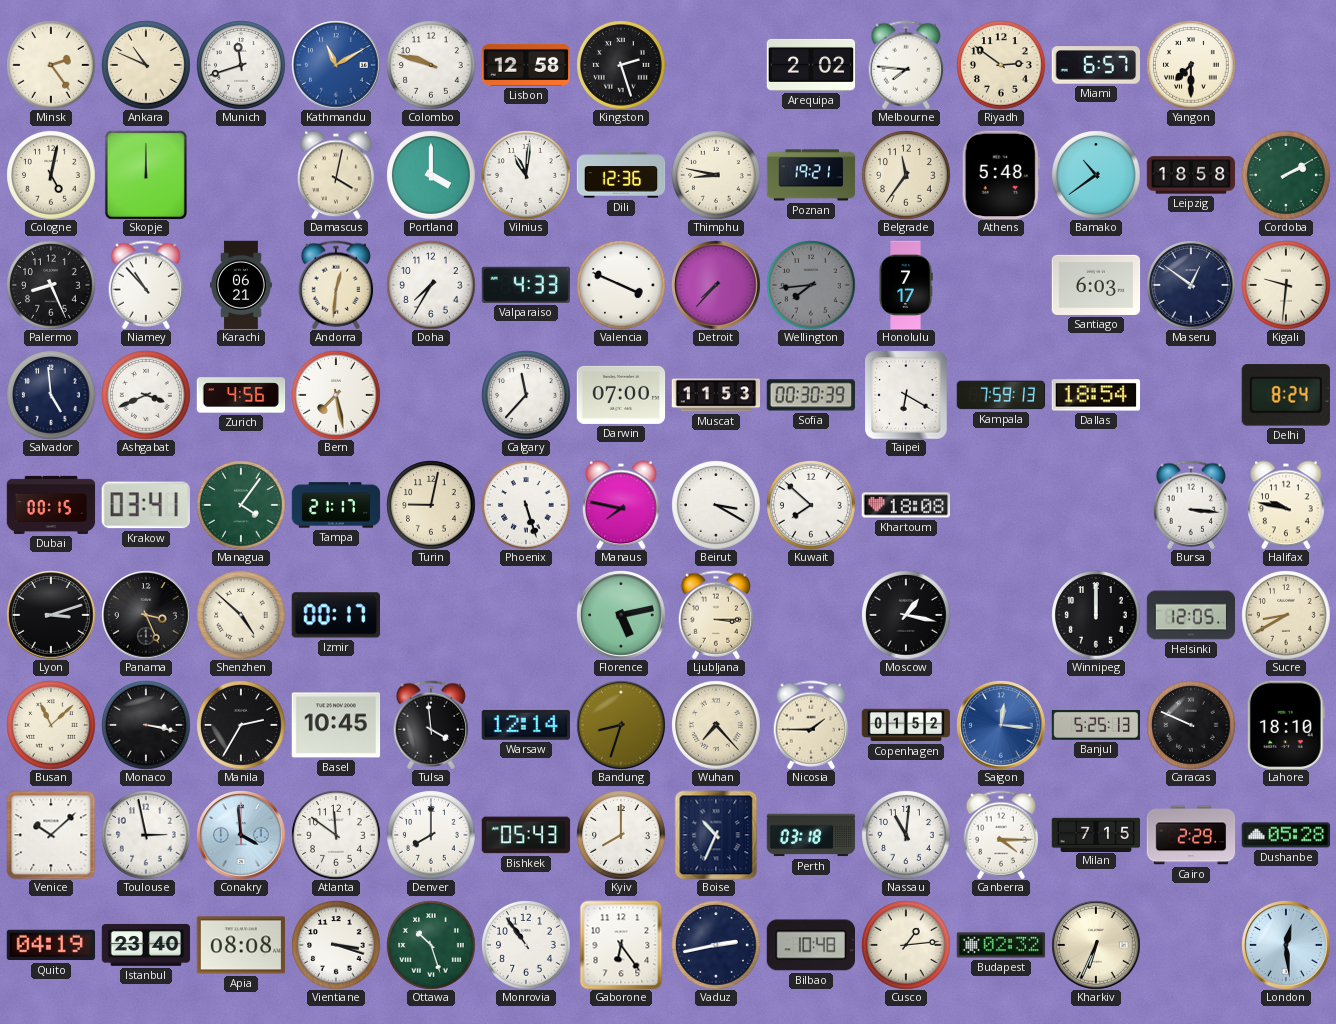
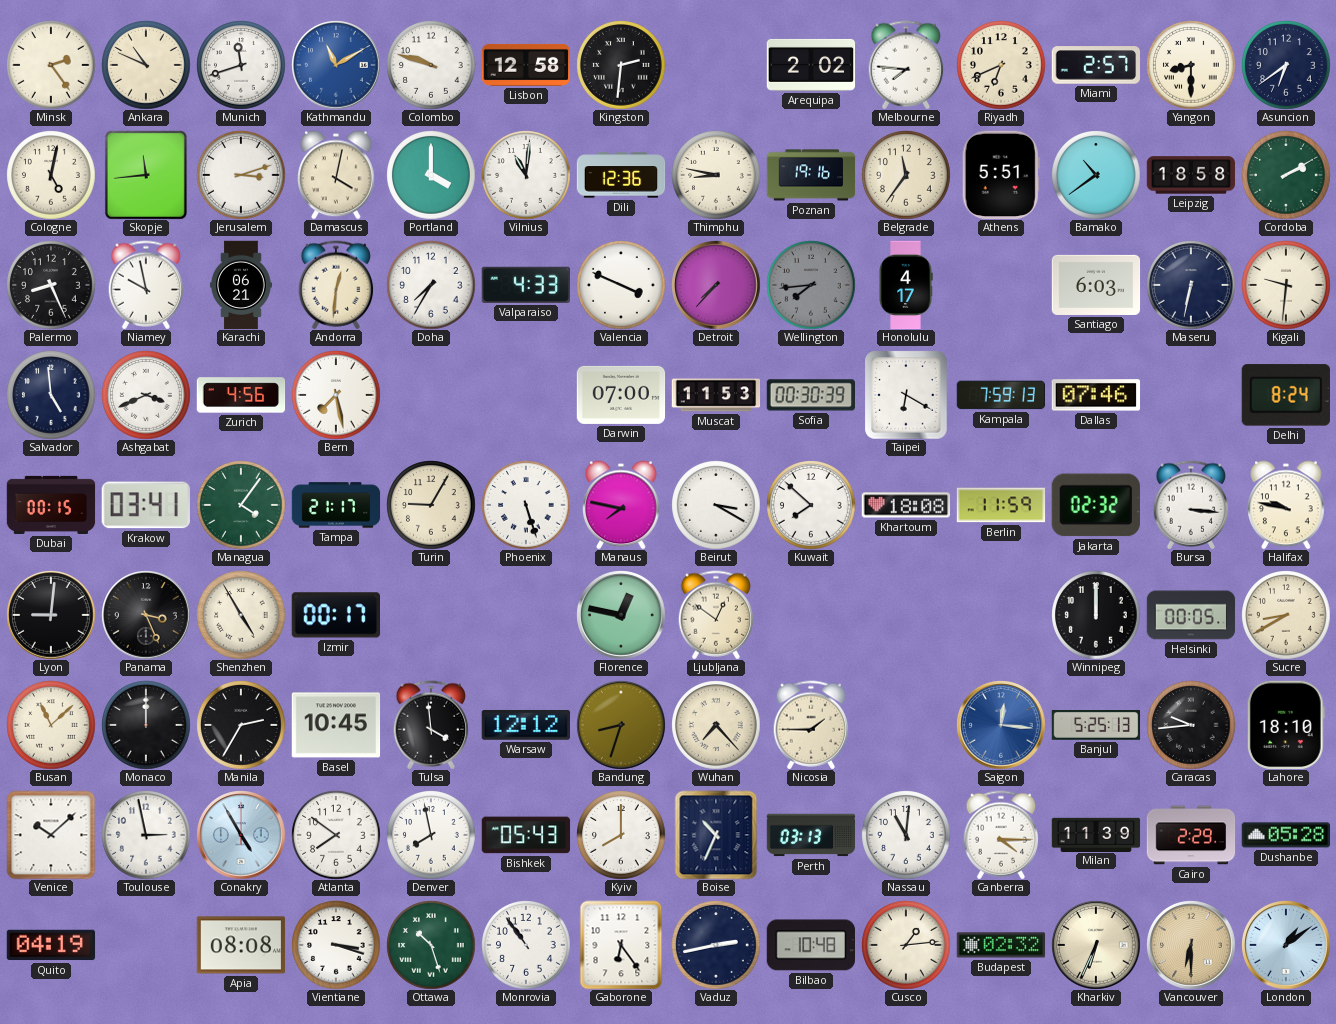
Kingston: 2:27 -> 2:31
Riyadh: 2:51 -> 6:41
Miami: 6:57 -> 2:57
Yangon: 7:30 -> 8:30
Asuncion: none -> 6:39
Skopje: 12:00 -> 11:44
Jerusalem: none -> 3:12
Poznan: 19:21 -> 19:16
Athens: 5:48 -> 5:51
Niamey: 10:53 -> 9:58
Honolulu: 7:17 -> 4:17
Maseru: 12:51 -> 6:32
Calgary: 11:37 -> none
Dallas: 18:54 -> 07:46
Turin: 9:02 -> 9:05
Berlin: none -> 11:59
Jakarta: none -> 02:32
Lyon: 3:12 -> 9:01
Shenzhen: 4:52 -> 4:55
Florence: 5:13 -> 12:47
Ljubljana: 3:15 -> 12:51
Moscow: 1:17 -> none
Helsinki: 12:05 -> 00:05
Monaco: 3:17 -> 12:00
Warsaw: 12:14 -> 12:12
Copenhagen: 01:52 -> none
Caracas: 9:49 -> 9:44
Conakry: 3:59 -> 4:55
Atlanta: 11:51 -> 7:51
Denver: 8:00 -> 7:58
Perth: 03:18 -> 03:13
Milan: 7:15 -> 11:39
Istanbul: 23:40 -> none
Vancouver: none -> 6:30
London: 12:29 -> 1:09
